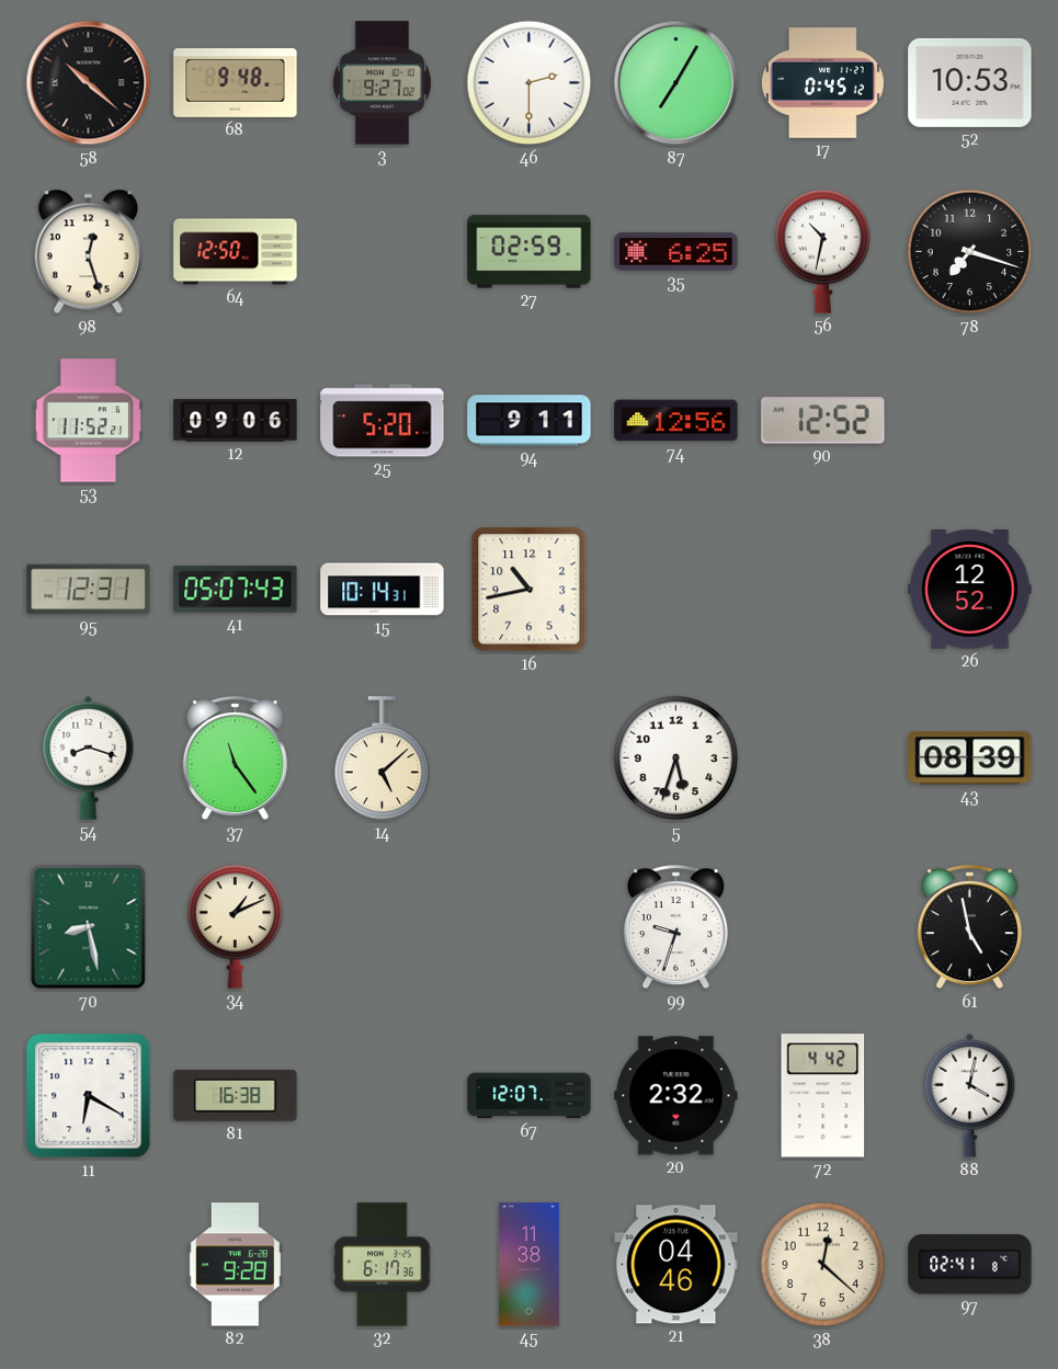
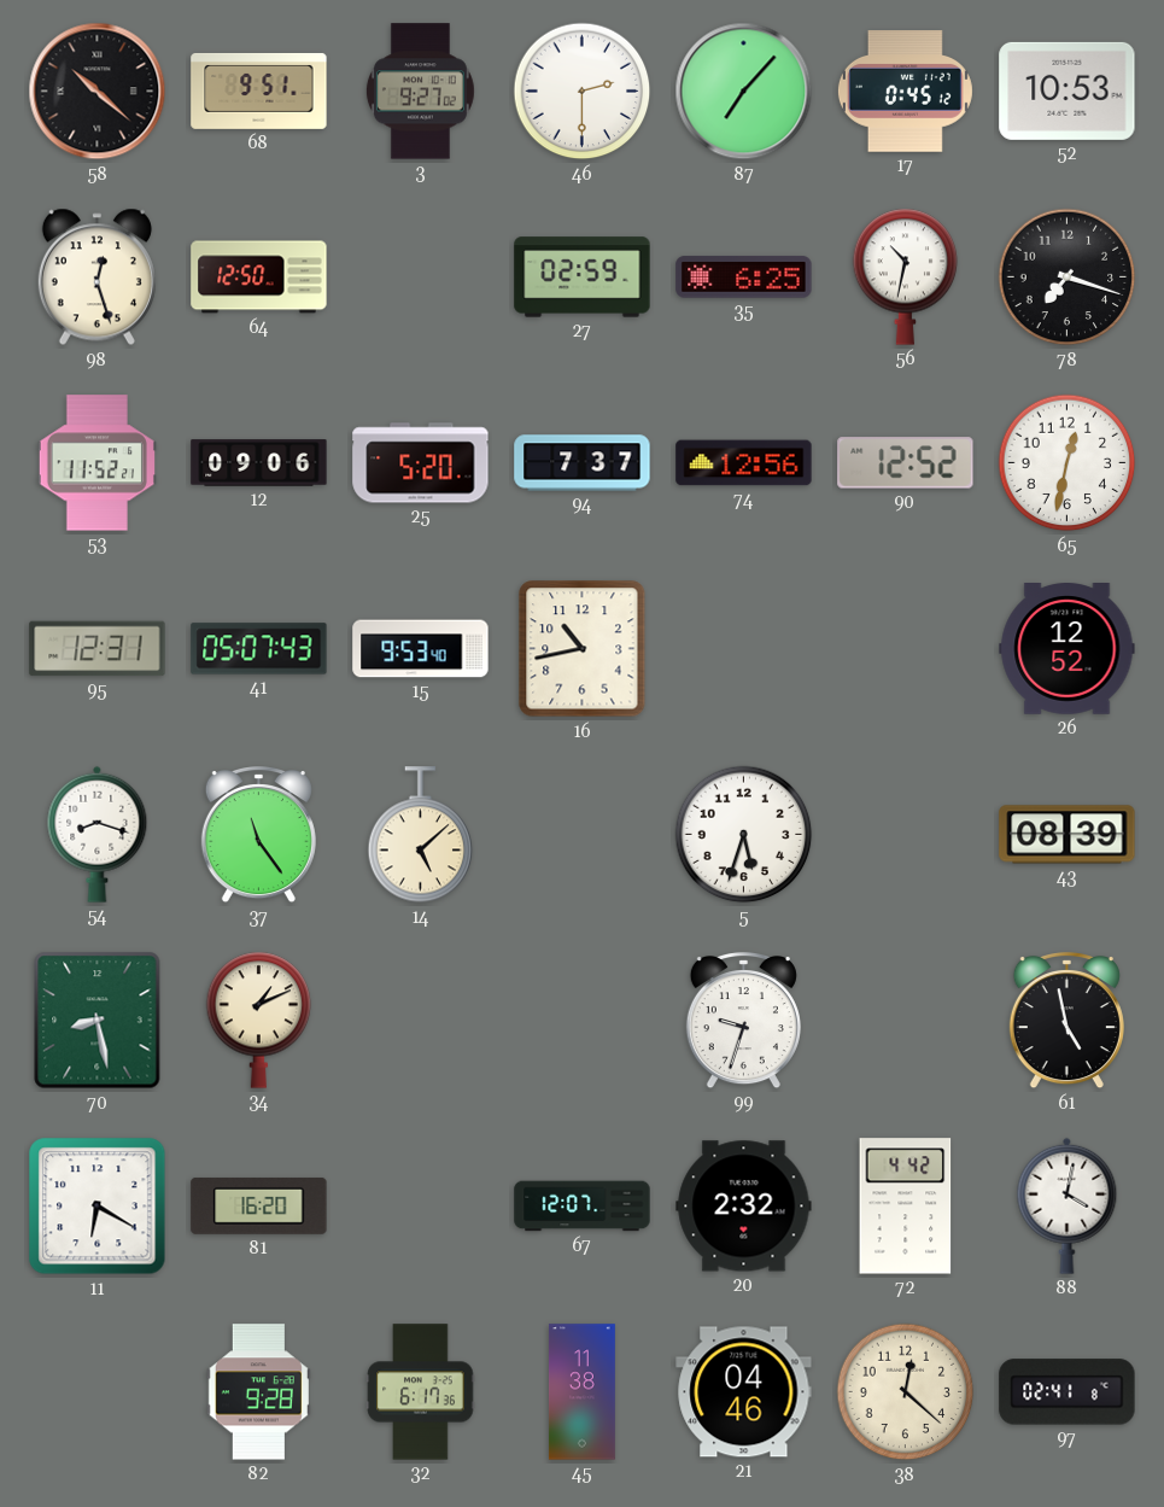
68: 9:48 -> 9:51
87: 7:05 -> 7:07
94: 9:11 -> 7:37
65: none -> 12:32
15: 10:14 -> 9:53
81: 16:38 -> 16:20
